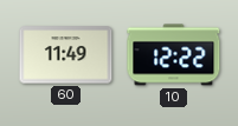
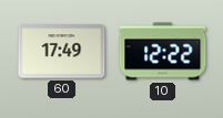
60: 11:49 -> 17:49
